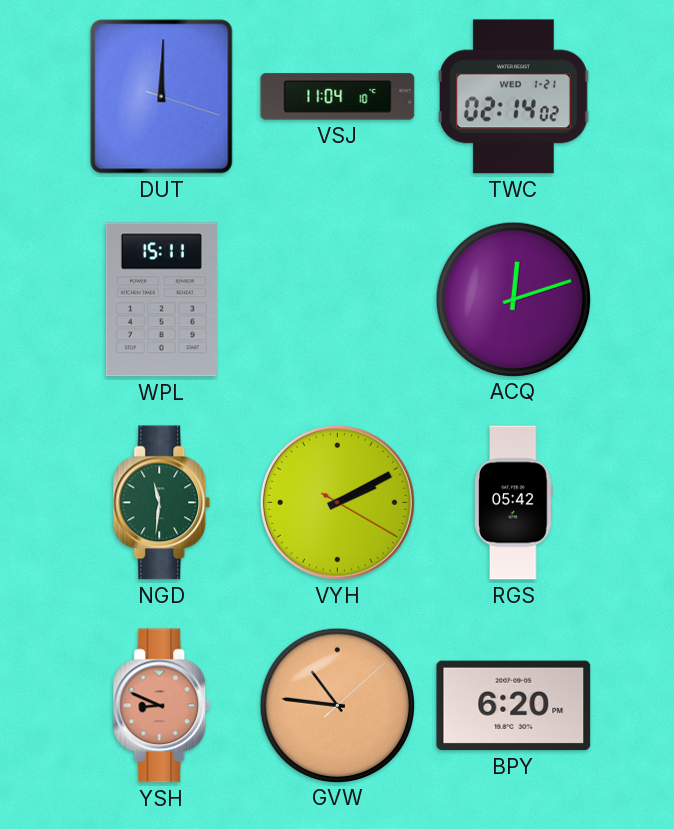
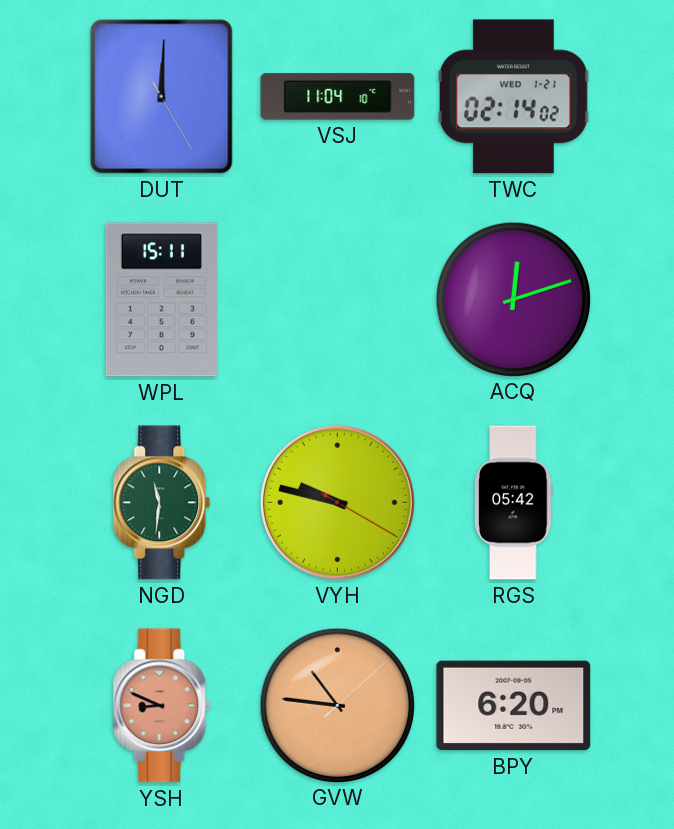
DUT: 12:00:18 -> 12:00:25
VYH: 2:10 -> 9:47
